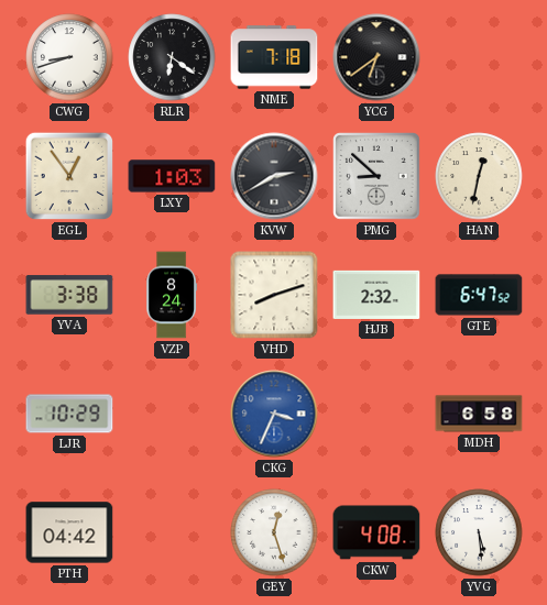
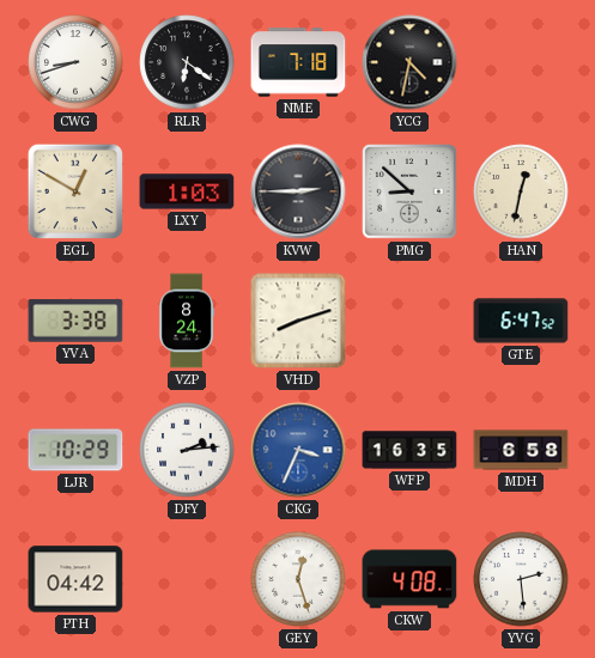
YCG: 6:39 -> 4:32
EGL: 12:54 -> 12:50
KVW: 2:40 -> 2:45
HJB: 2:32 -> none
DFY: none -> 2:14
WFP: none -> 16:35
YVG: 5:29 -> 2:29
